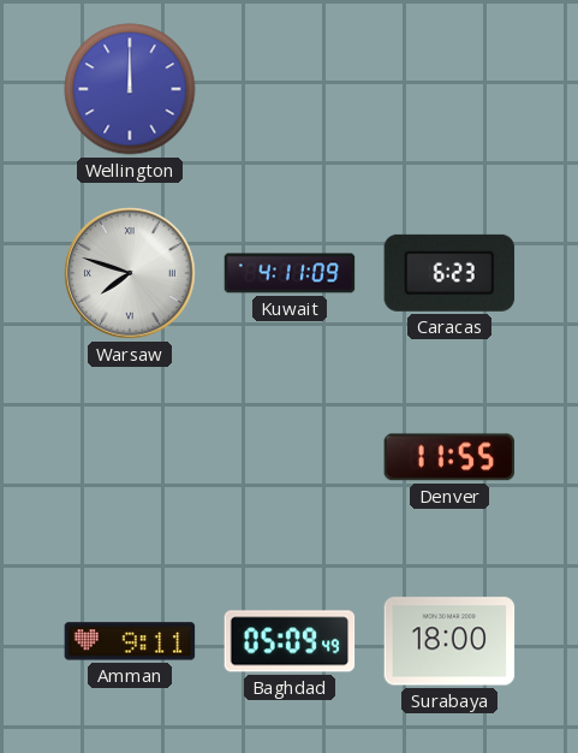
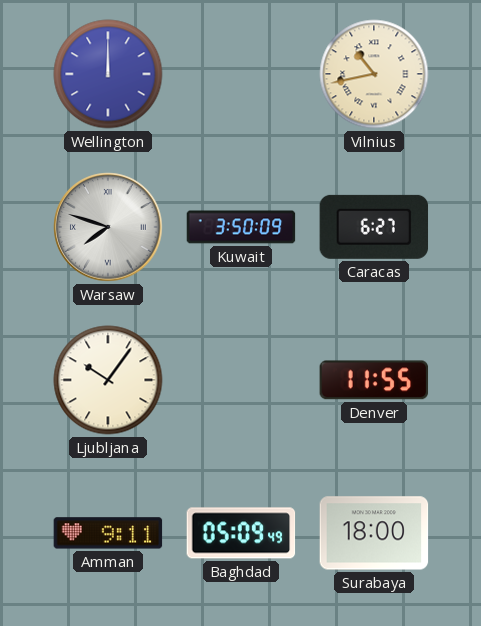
Vilnius: none -> 10:43
Kuwait: 4:11 -> 3:50
Caracas: 6:23 -> 6:27
Ljubljana: none -> 10:06
